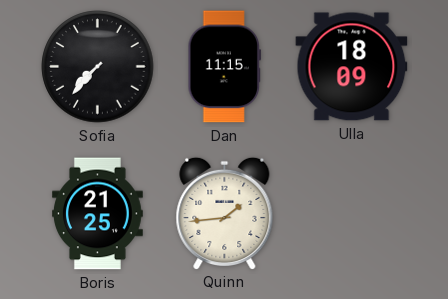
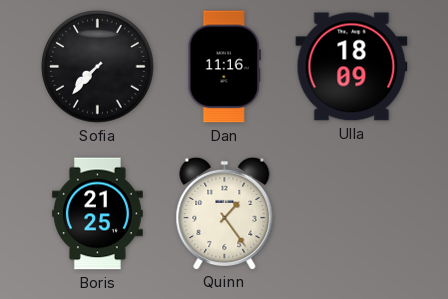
Dan: 11:15 -> 11:16
Quinn: 1:44 -> 1:24
